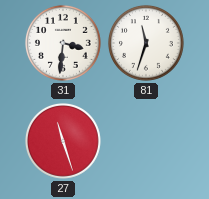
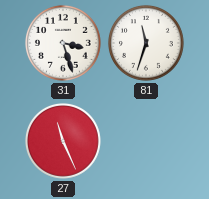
31: 3:31 -> 3:27
27: 11:27 -> 11:26
